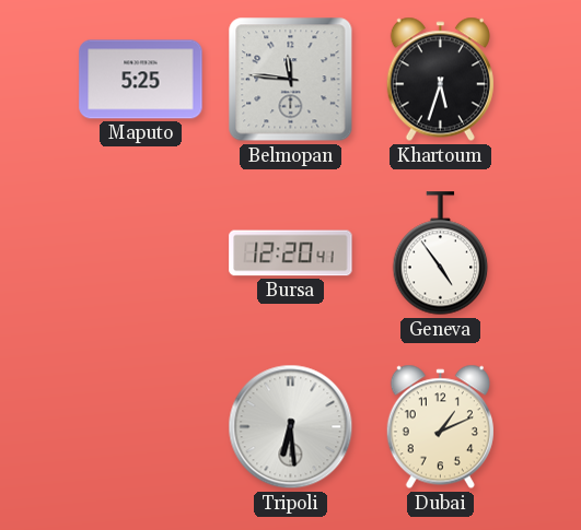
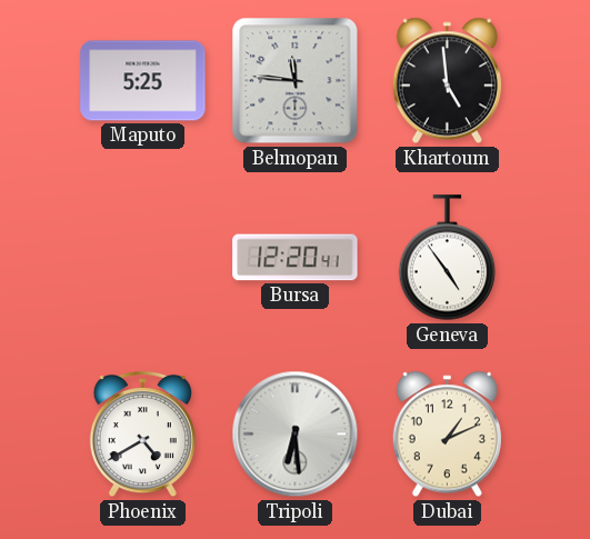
Khartoum: 5:33 -> 4:59
Phoenix: none -> 4:40
